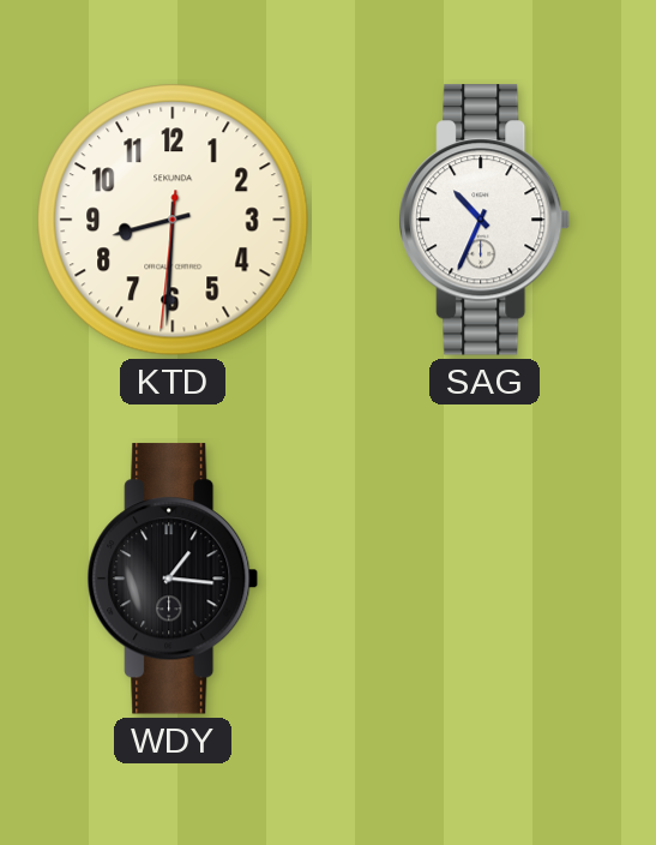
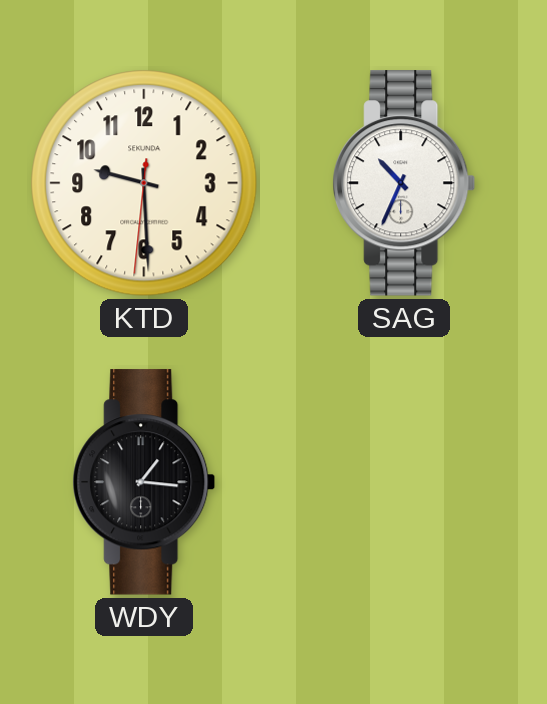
KTD: 8:30 -> 9:29
